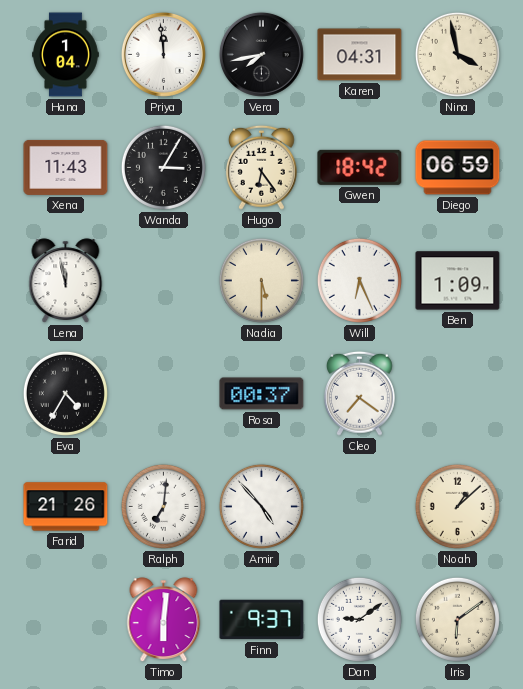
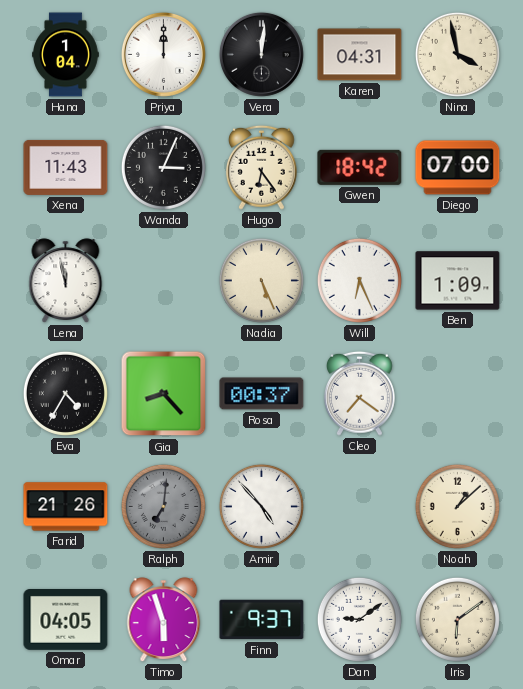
Priya: 11:59 -> 12:00
Vera: 7:43 -> 12:01
Wanda: 3:05 -> 3:04
Diego: 06:59 -> 07:00
Nadia: 5:30 -> 5:26
Gia: none -> 8:23
Ralph dial: white -> grey
Omar: none -> 04:05
Timo: 6:01 -> 5:57
